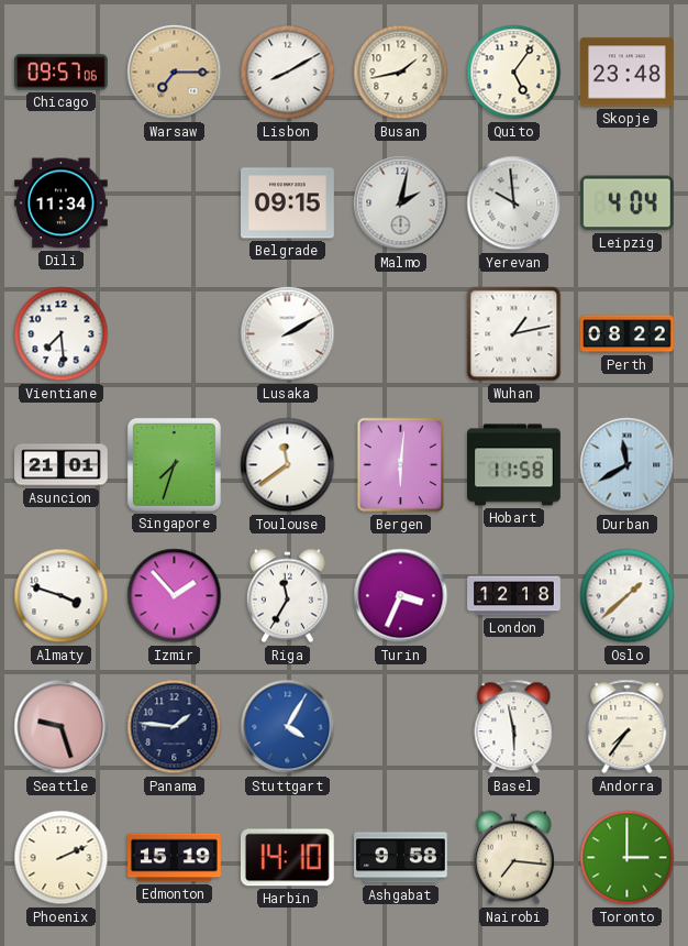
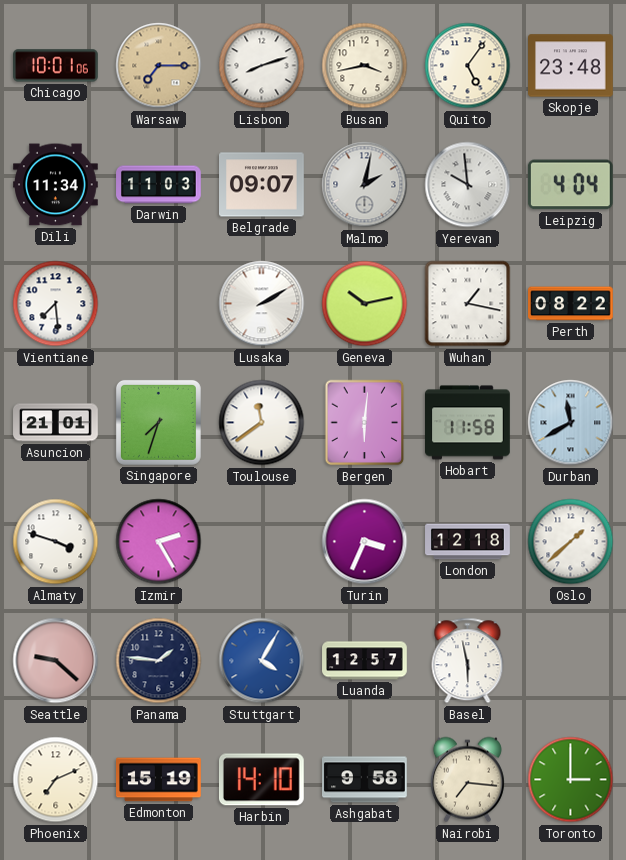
Chicago: 09:57 -> 10:01
Lisbon: 8:10 -> 8:12
Busan: 1:43 -> 3:43
Darwin: none -> 11:03
Belgrade: 09:15 -> 09:07
Geneva: none -> 10:13
Wuhan: 1:13 -> 1:17
Izmir: 1:53 -> 2:25
Riga: 11:35 -> none
Seattle: 9:27 -> 9:22
Luanda: none -> 12:57
Andorra: 7:36 -> none
Phoenix: 2:11 -> 7:11
